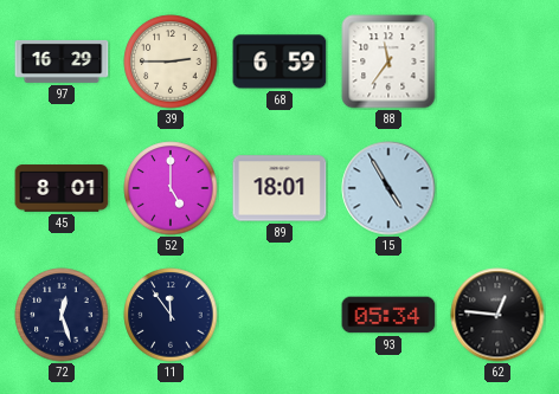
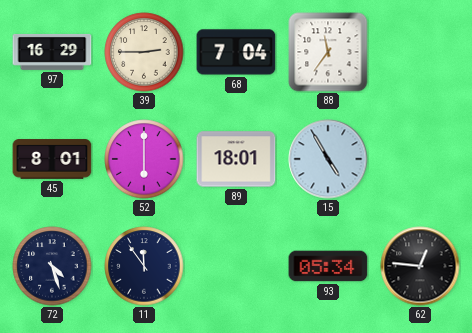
68: 6:59 -> 7:04
52: 5:00 -> 6:00
72: 12:27 -> 4:27
